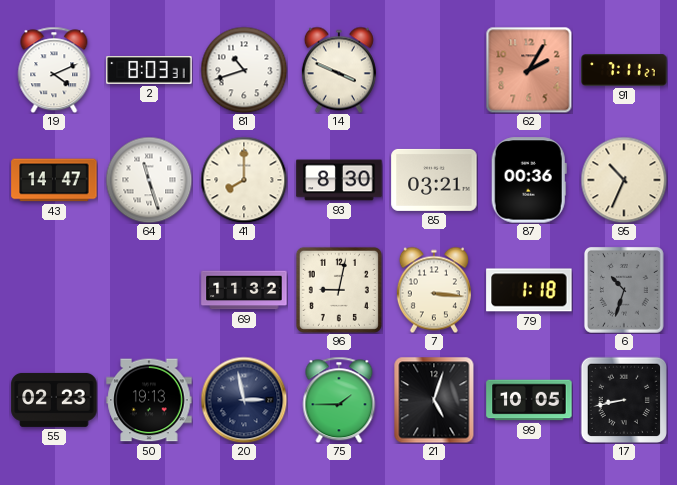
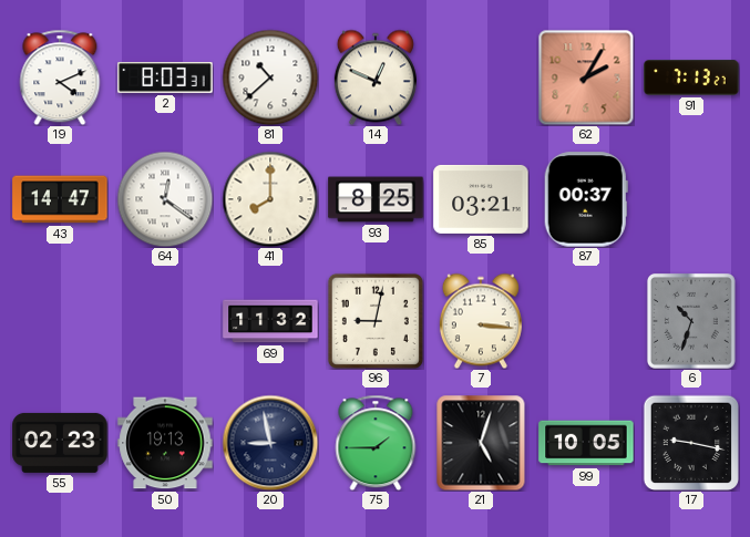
81: 10:42 -> 10:38
14: 3:49 -> 12:49
91: 7:11 -> 7:13
64: 11:27 -> 12:21
93: 8:30 -> 8:25
87: 00:36 -> 00:37
95: 10:34 -> none
79: 1:18 -> none
20: 2:58 -> 8:58
17: 8:43 -> 9:17
